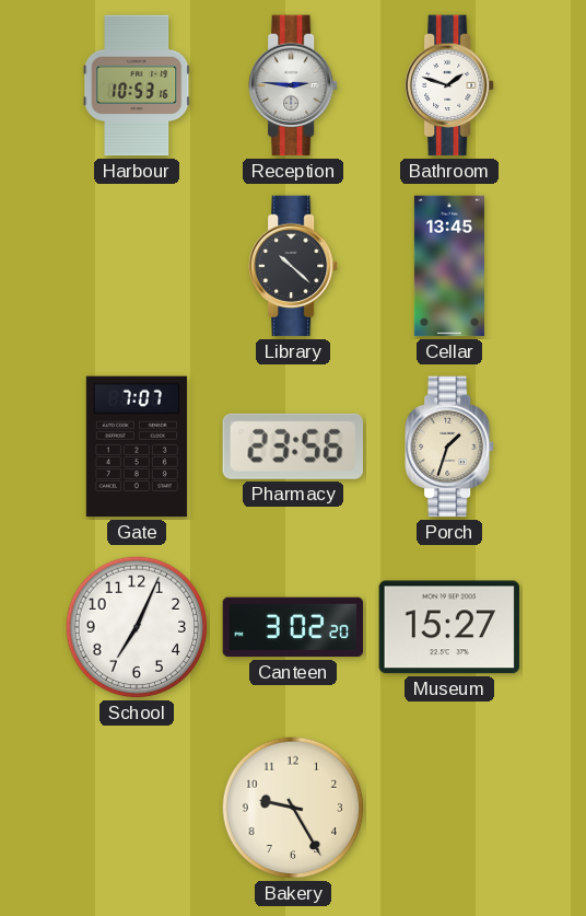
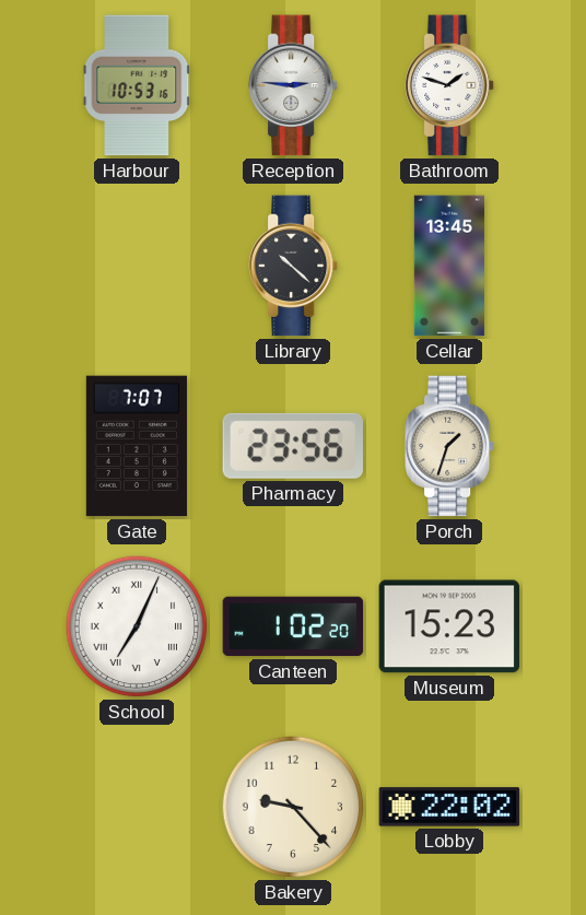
School numerals: Arabic -> Roman
Canteen: 3:02 -> 1:02
Museum: 15:27 -> 15:23
Bakery: 9:25 -> 9:23
Lobby: none -> 22:02
